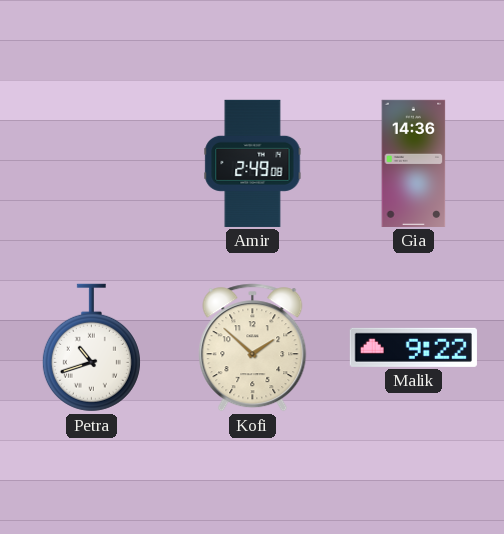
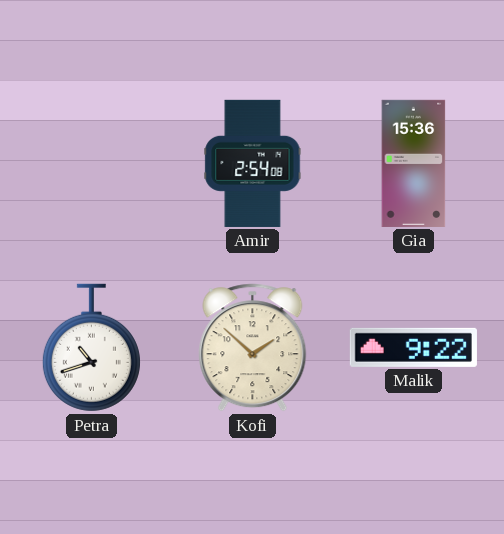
Amir: 2:49 -> 2:54
Gia: 14:36 -> 15:36
